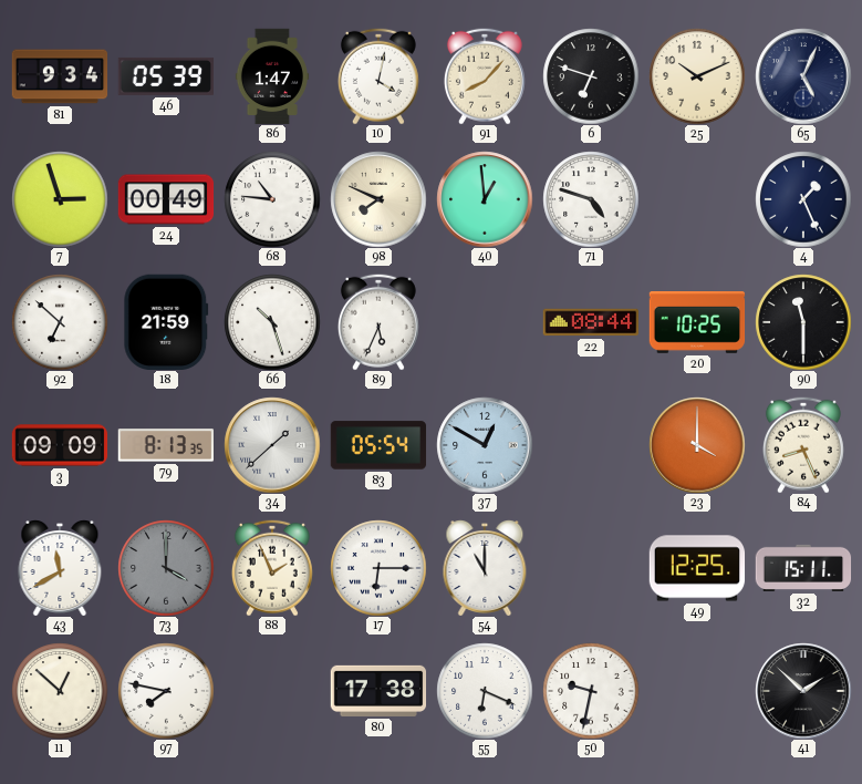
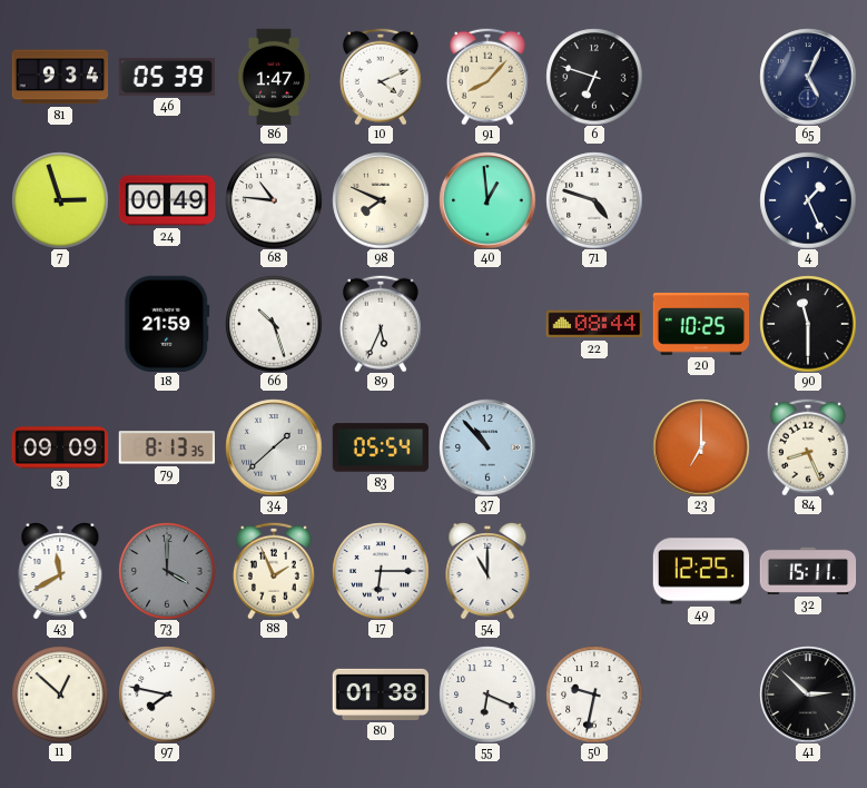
10: 4:02 -> 4:11
25: 10:11 -> none
92: 6:52 -> none
37: 12:50 -> 10:53
23: 4:00 -> 7:00
80: 17:38 -> 01:38
41: 1:52 -> 2:52
